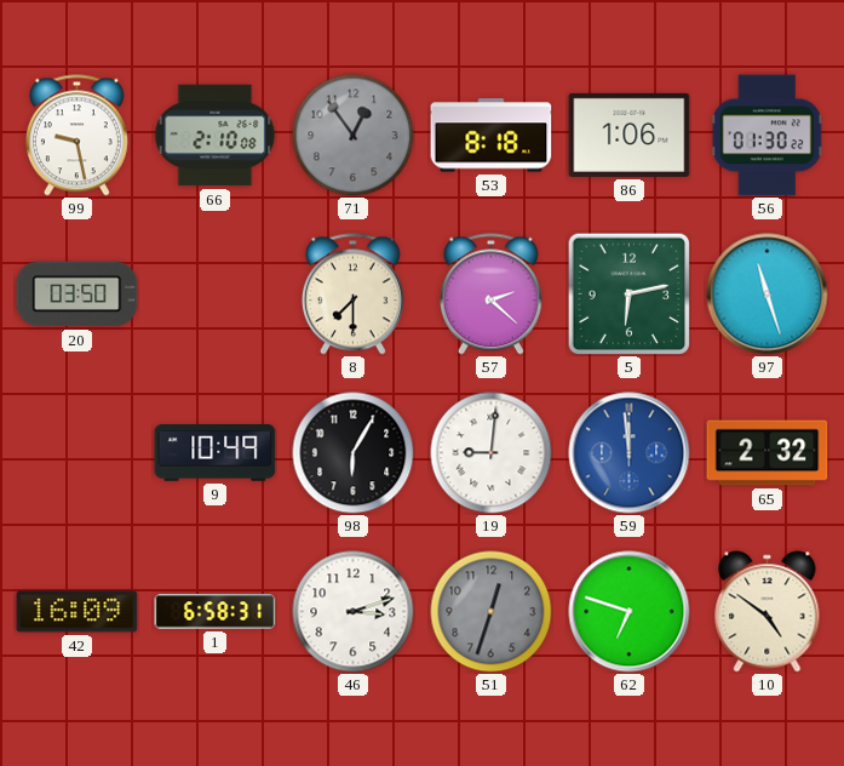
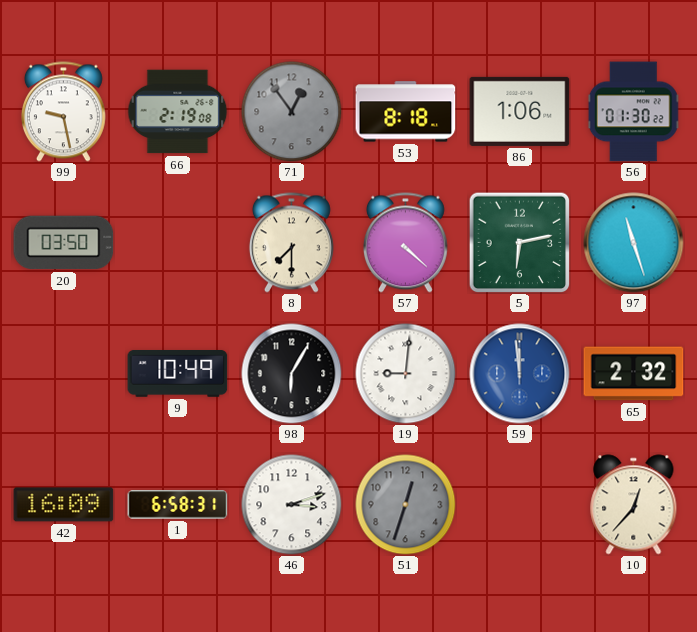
66: 2:10 -> 2:19
57: 2:22 -> 4:22
62: 6:48 -> none
10: 4:51 -> 12:37
